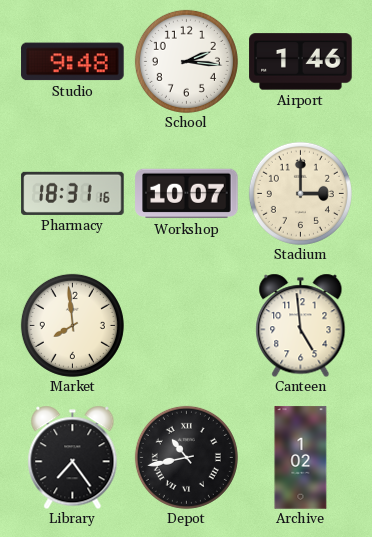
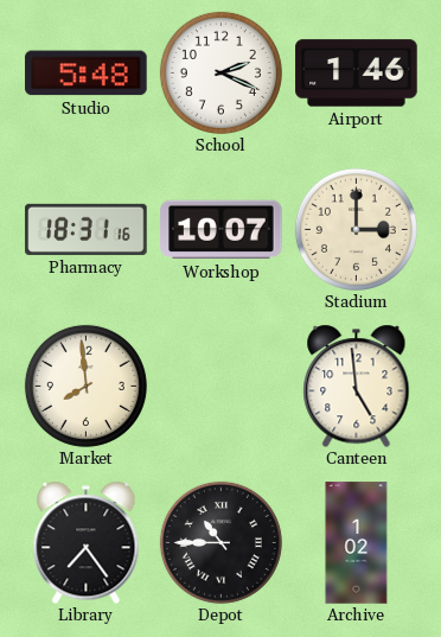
Studio: 9:48 -> 5:48
School: 2:16 -> 2:19
Depot: 10:43 -> 10:45
